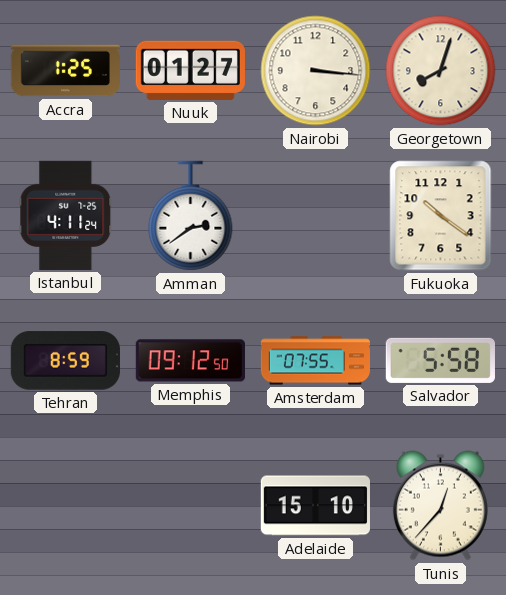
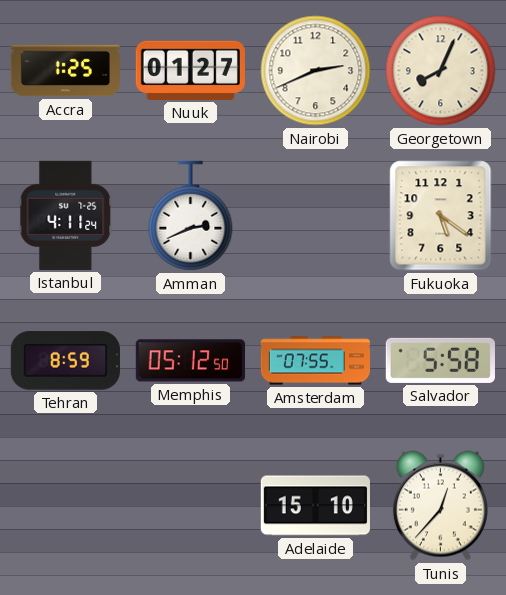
Nairobi: 3:16 -> 2:41
Georgetown: 8:03 -> 8:04
Amman: 2:39 -> 2:41
Fukuoka: 10:21 -> 5:21
Memphis: 09:12 -> 05:12
